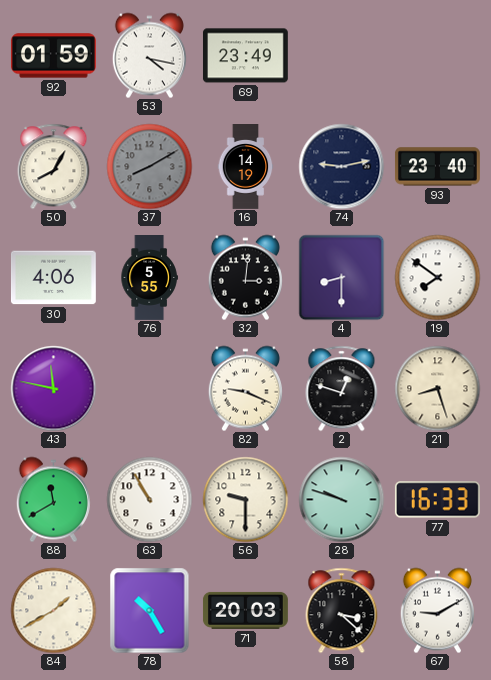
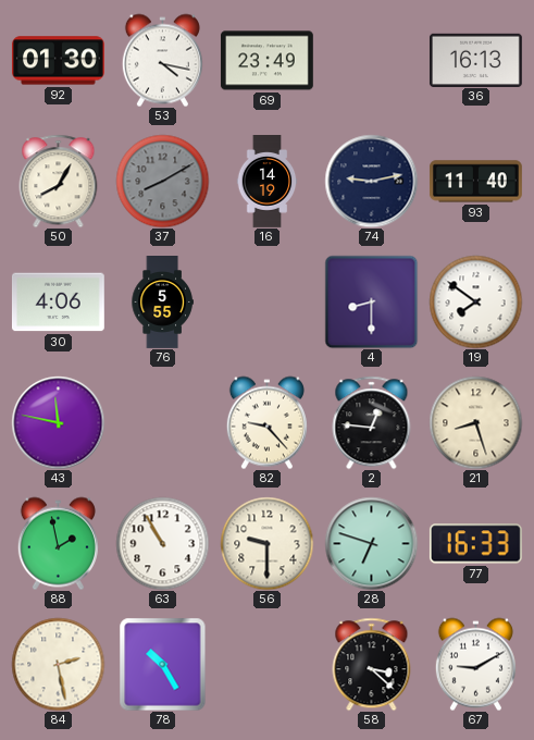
92: 01:59 -> 01:30
36: none -> 16:13
93: 23:40 -> 11:40
32: 3:01 -> none
82: 9:19 -> 9:23
2: 12:48 -> 12:46
88: 11:40 -> 1:58
28: 9:48 -> 6:48
84: 1:40 -> 2:28
71: 20:03 -> none
